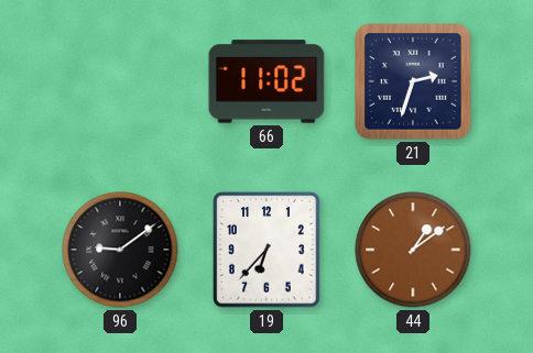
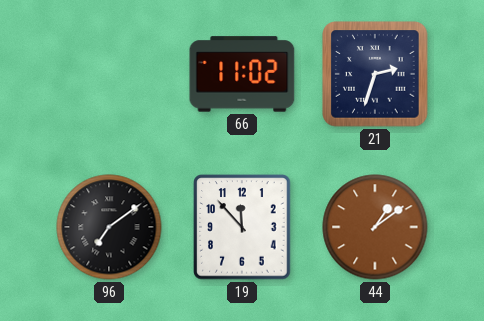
96: 9:09 -> 7:09
19: 6:37 -> 11:53
